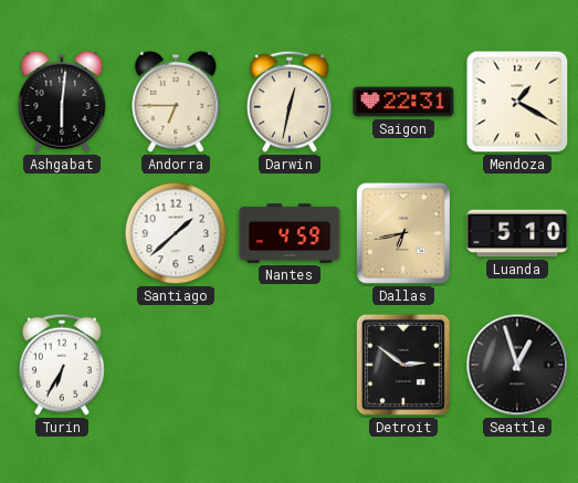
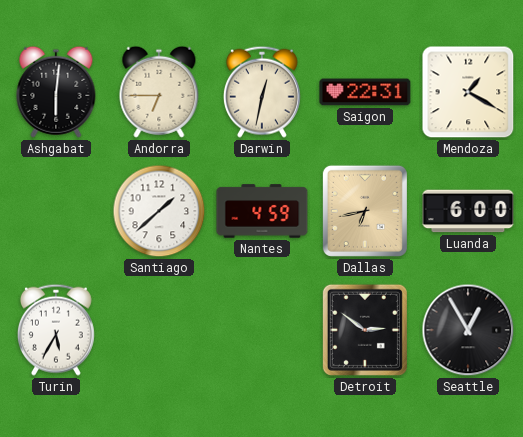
Luanda: 5:10 -> 6:00
Turin: 6:35 -> 5:35
Seattle: 12:57 -> 12:55
